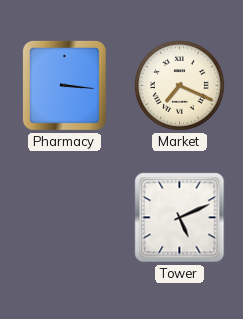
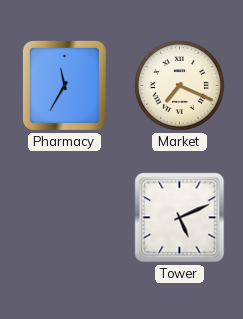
Pharmacy: 3:16 -> 11:35
